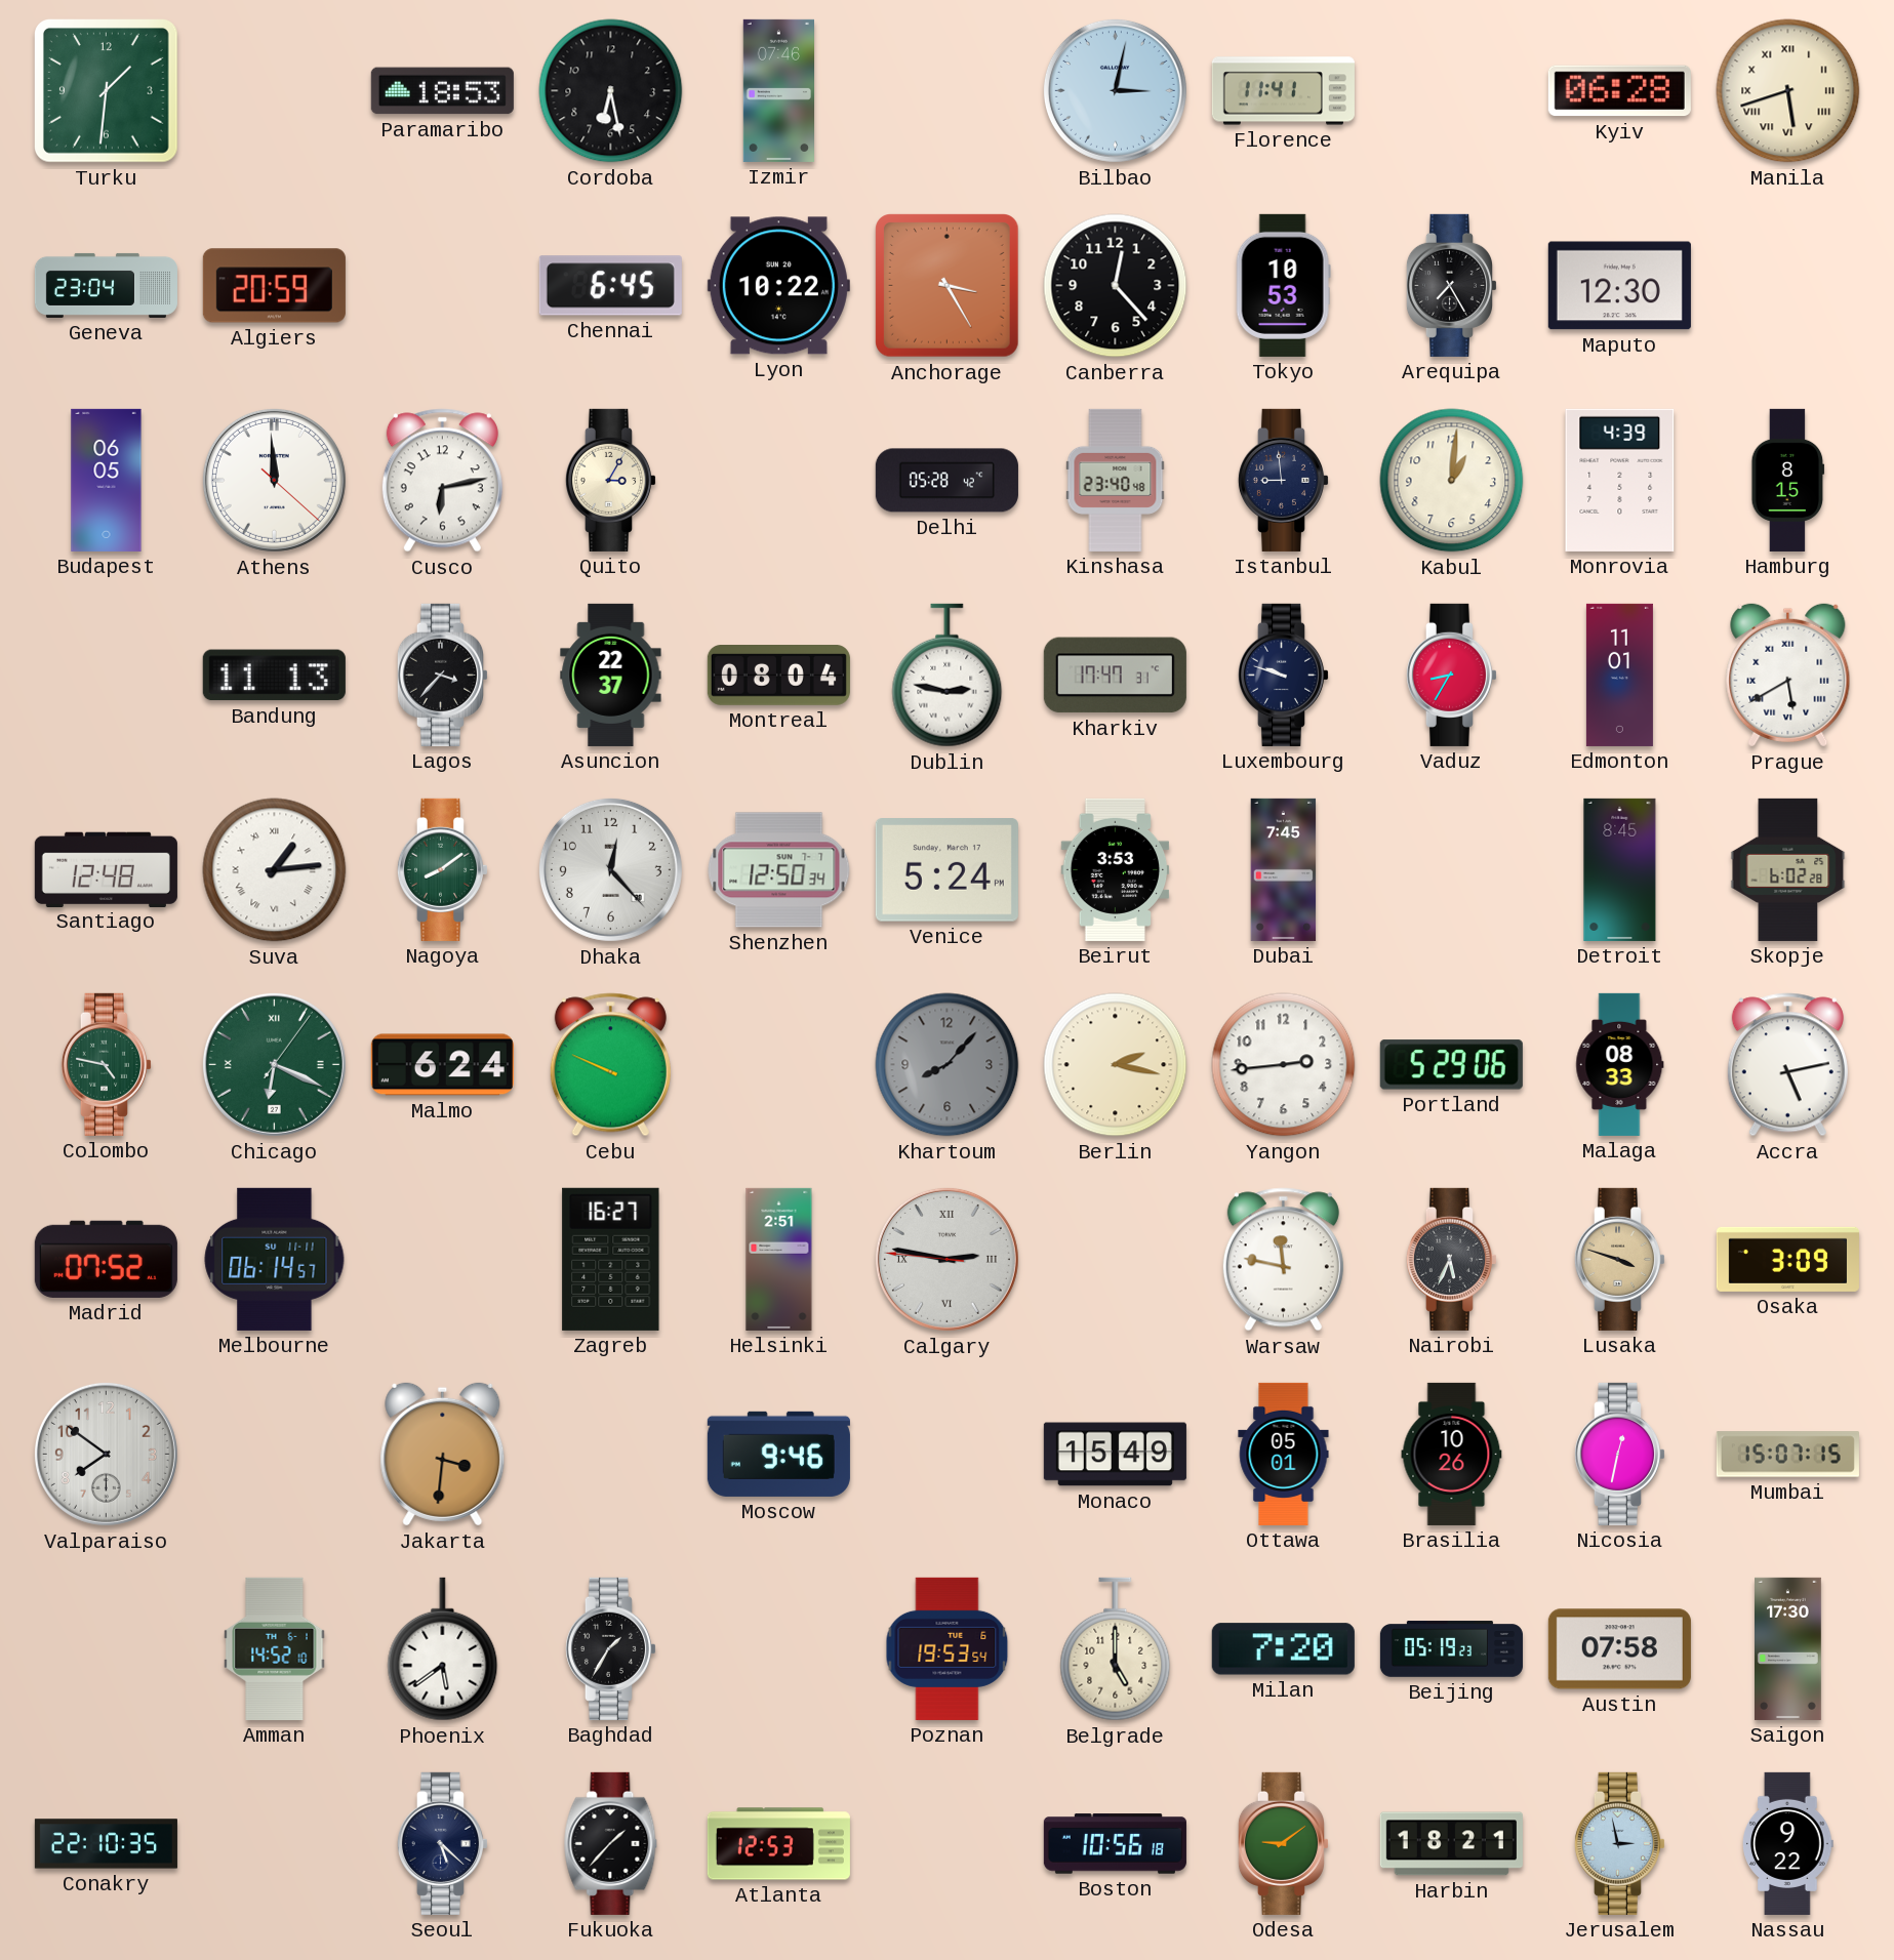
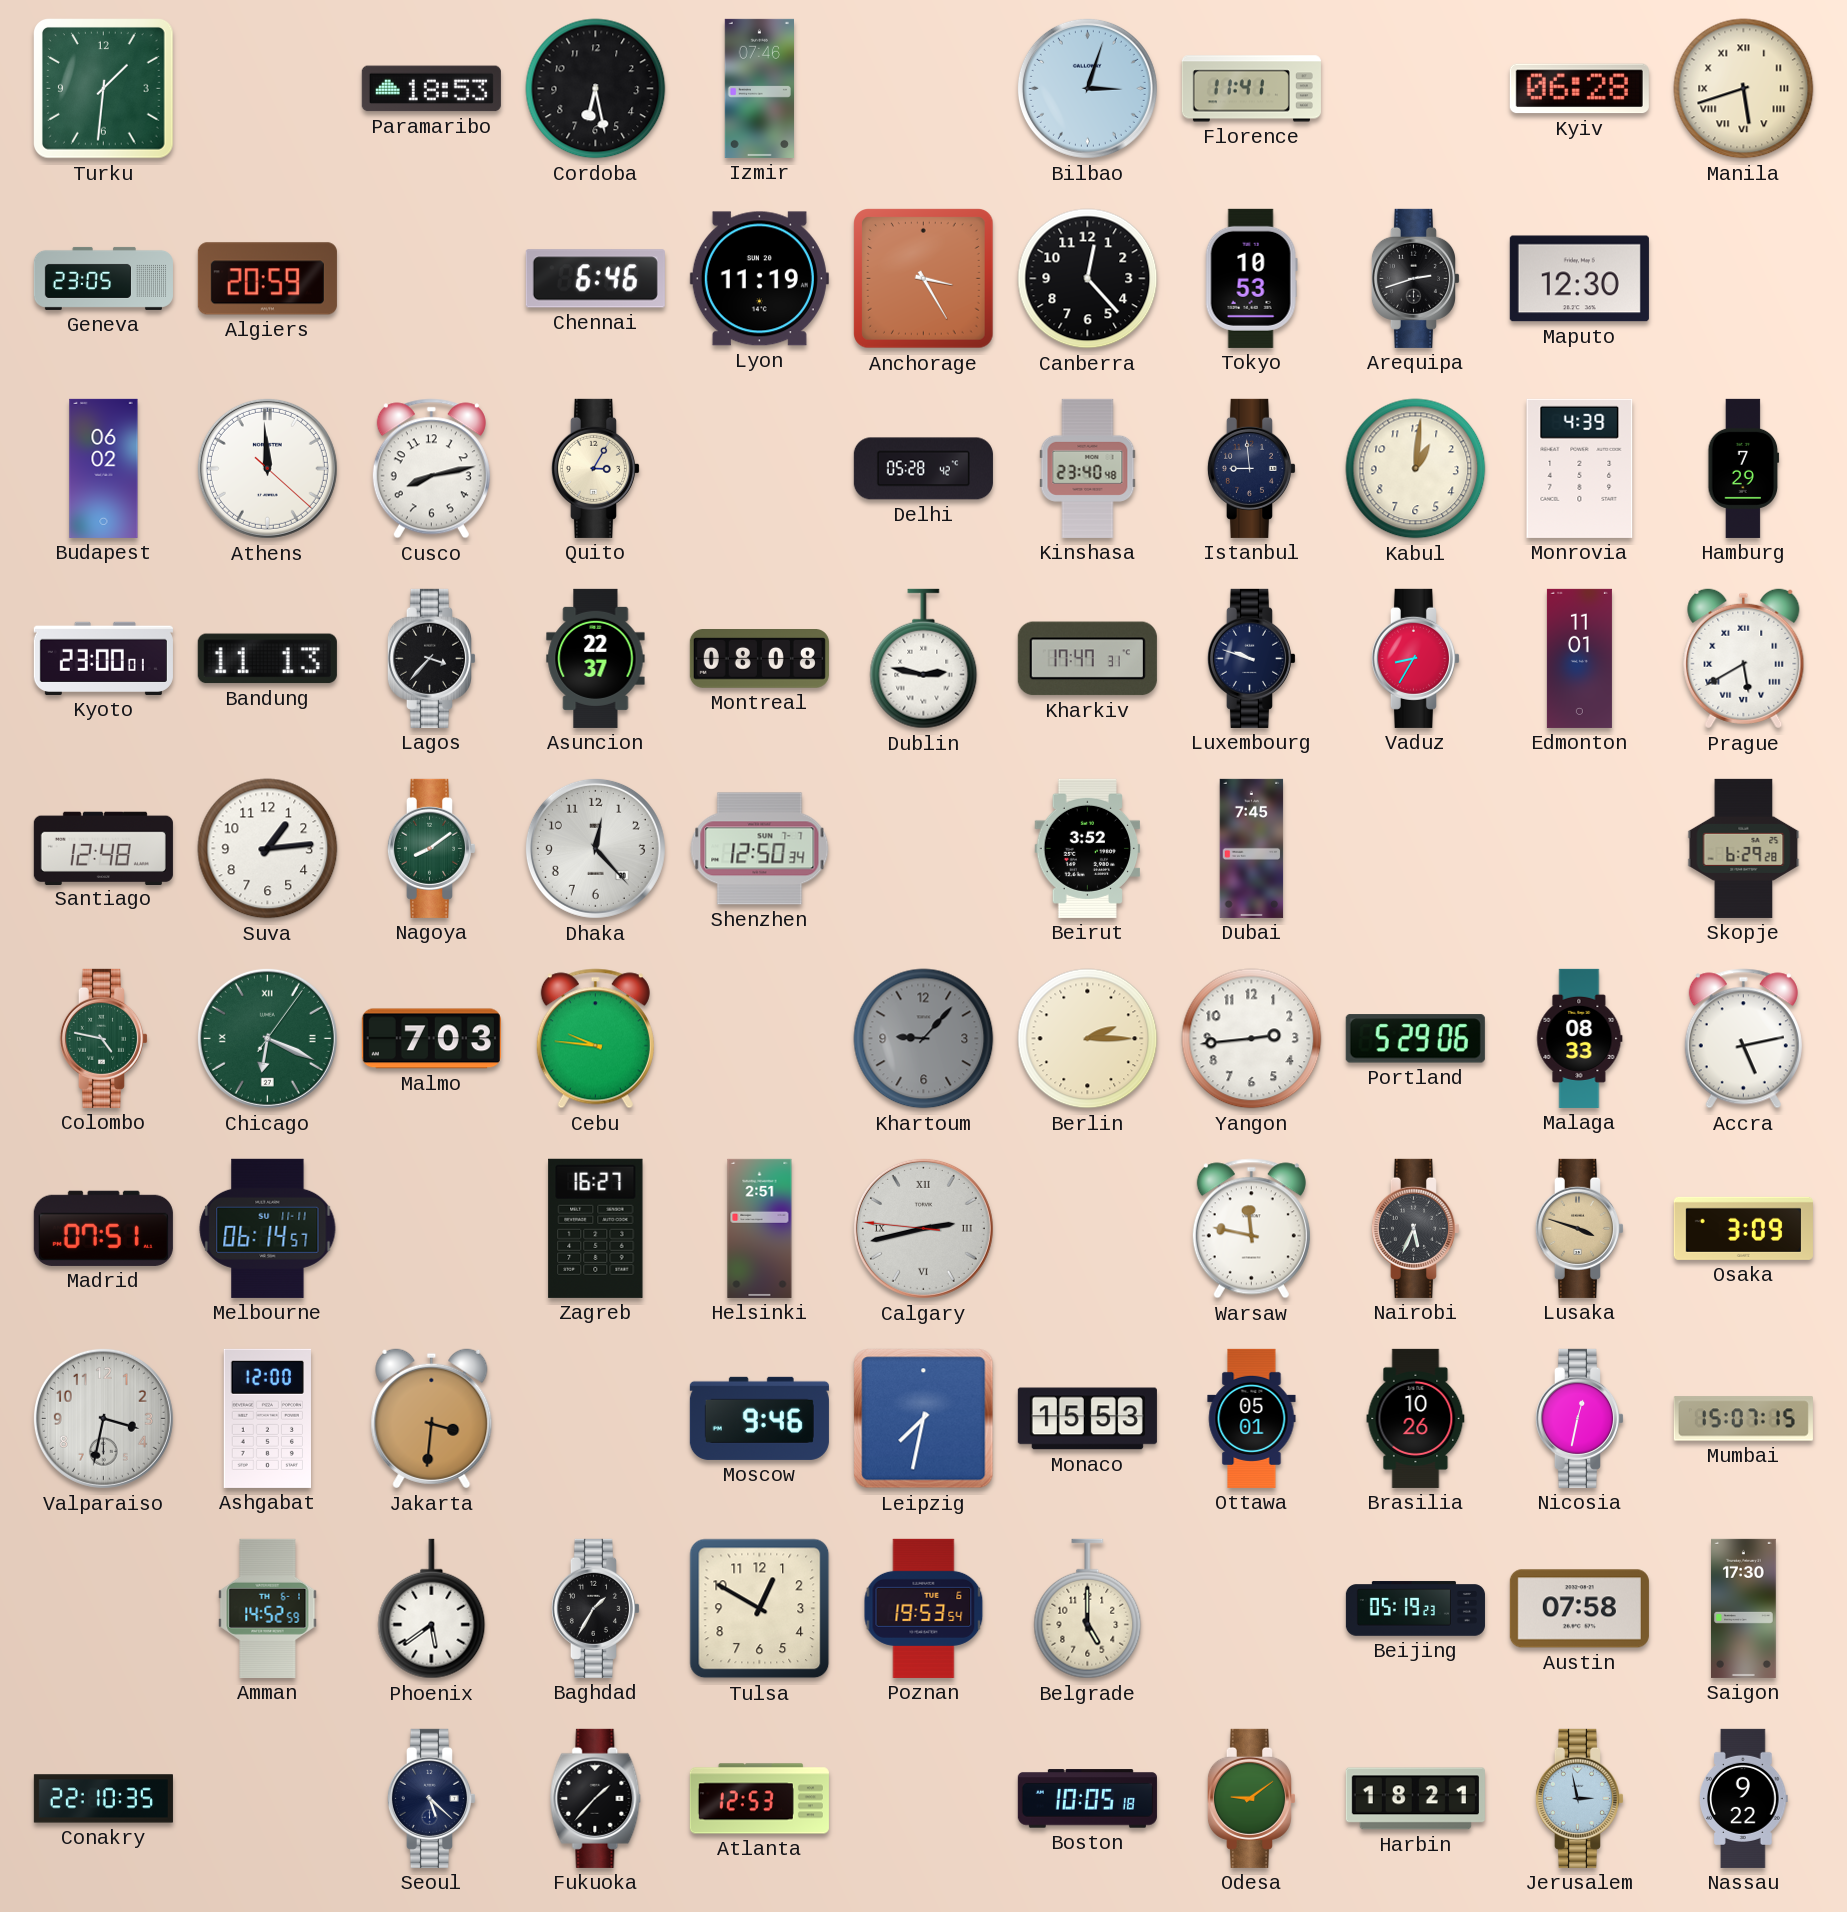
Bilbao: 3:02 -> 3:03
Geneva: 23:04 -> 23:05
Chennai: 6:45 -> 6:46
Lyon: 10:22 -> 11:19
Arequipa: 7:25 -> 2:42
Budapest: 06:05 -> 06:02
Cusco: 6:13 -> 8:13
Hamburg: 8:15 -> 7:29
Kyoto: none -> 23:00
Montreal: 08:04 -> 08:08
Suva numerals: Roman -> Arabic
Venice: 5:24 -> none
Beirut: 3:53 -> 3:52
Detroit: 8:45 -> none
Skopje: 6:02 -> 6:29
Malmo: 6:24 -> 7:03
Cebu: 9:49 -> 9:46
Khartoum: 8:07 -> 9:07
Berlin: 2:17 -> 2:15
Madrid: 07:52 -> 07:51
Calgary: 2:46 -> 2:42
Valparaiso: 7:51 -> 3:32
Ashgabat: none -> 12:00
Leipzig: none -> 7:32
Monaco: 15:49 -> 15:53
Amman: 14:52:10 -> 14:52:59
Tulsa: none -> 12:50
Milan: 7:20 -> none
Boston: 10:56 -> 10:05
